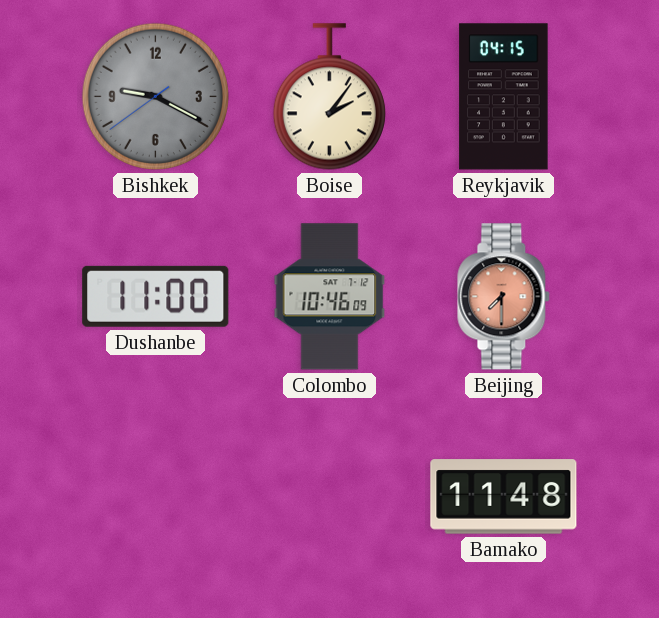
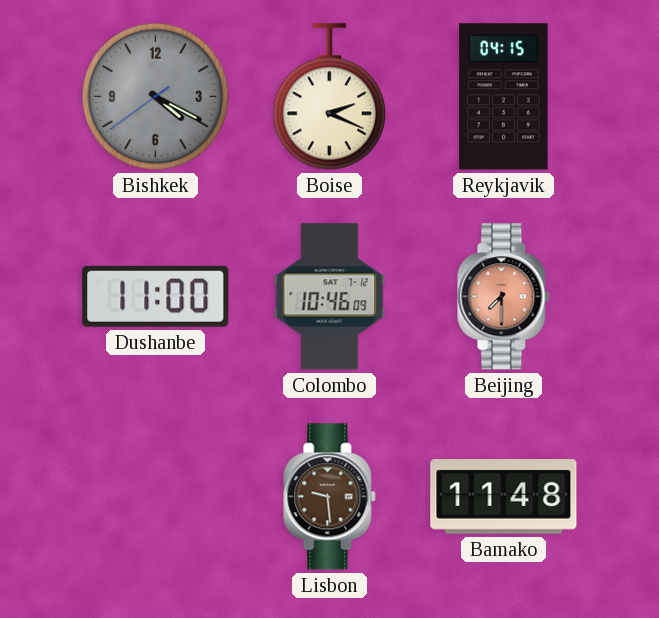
Bishkek: 9:19 -> 4:19
Boise: 2:06 -> 2:19
Lisbon: none -> 9:29
